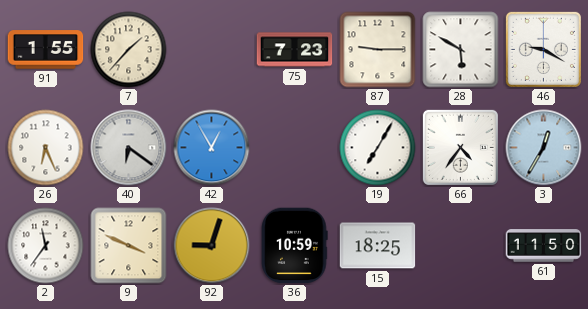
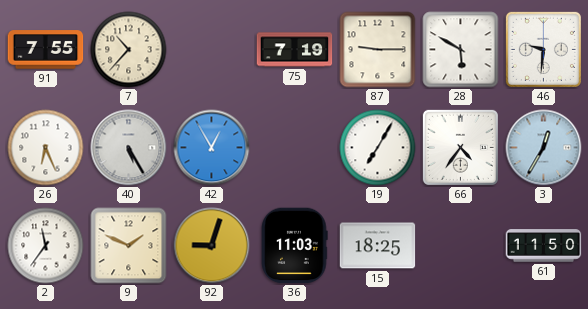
91: 1:55 -> 7:55
7: 1:37 -> 10:37
75: 7:23 -> 7:19
46: 9:20 -> 9:31
40: 6:21 -> 5:25
9: 3:49 -> 1:49
36: 10:59 -> 11:03
